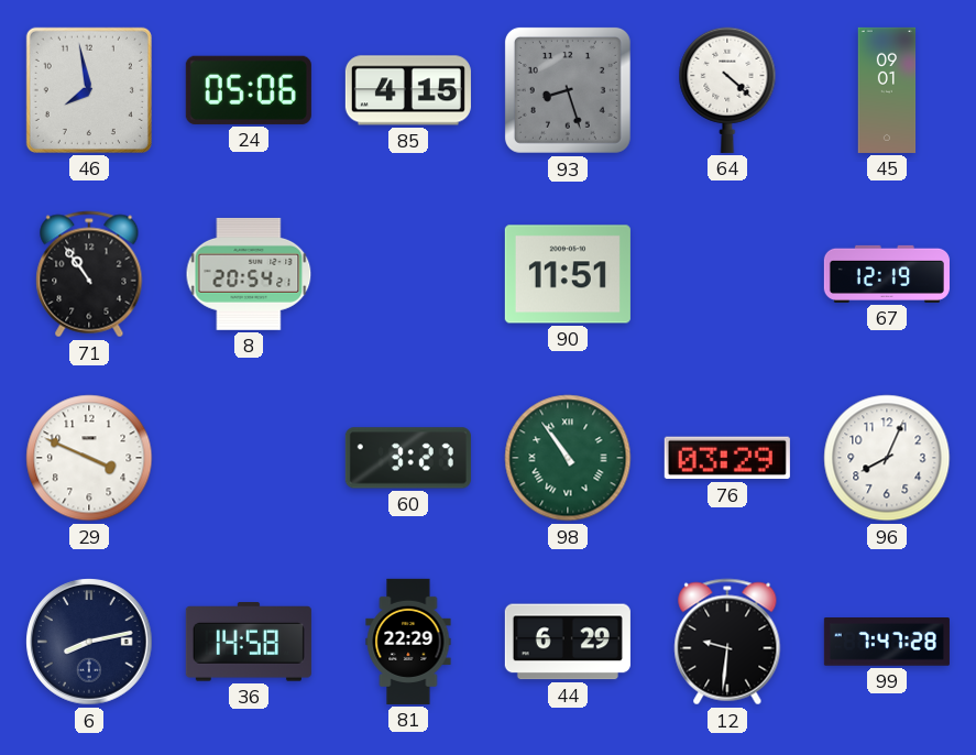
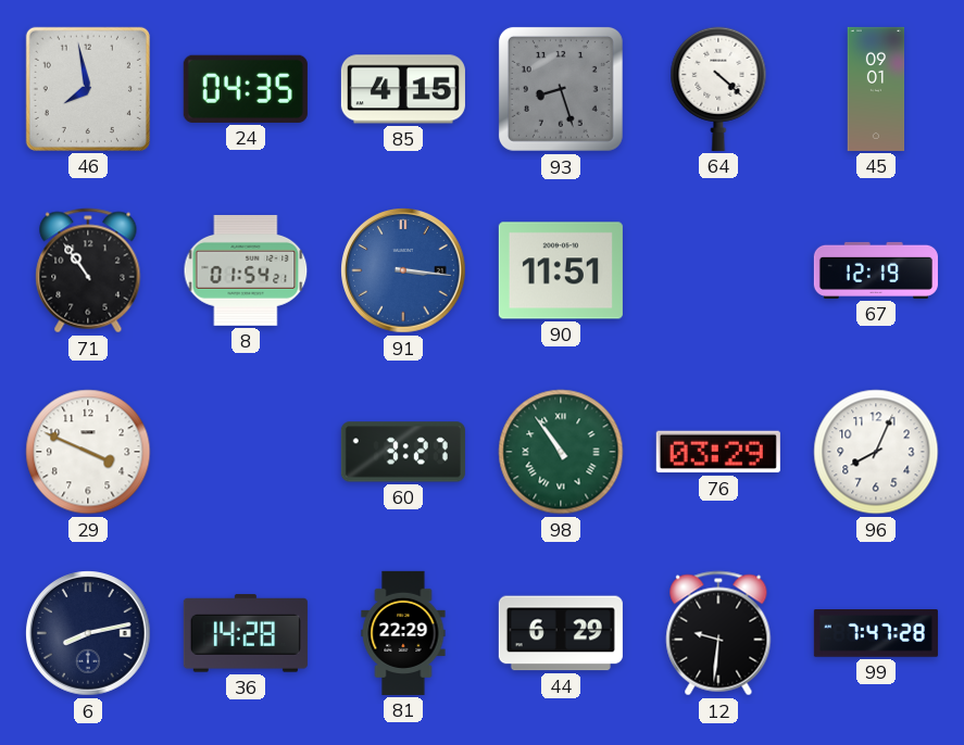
24: 05:06 -> 04:35
8: 20:54 -> 01:54
91: none -> 3:16
36: 14:58 -> 14:28
